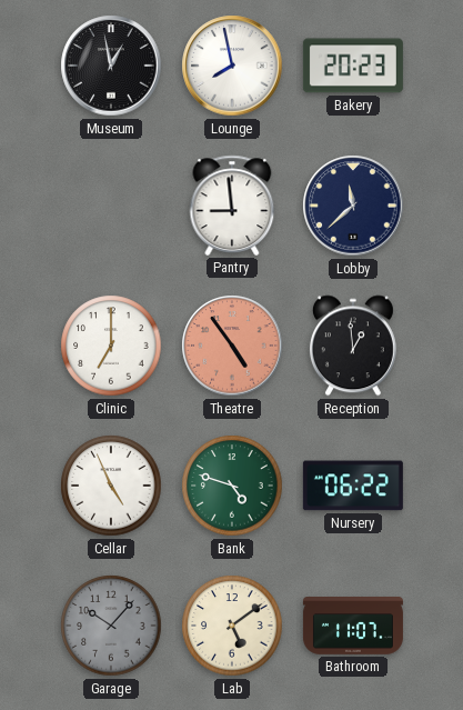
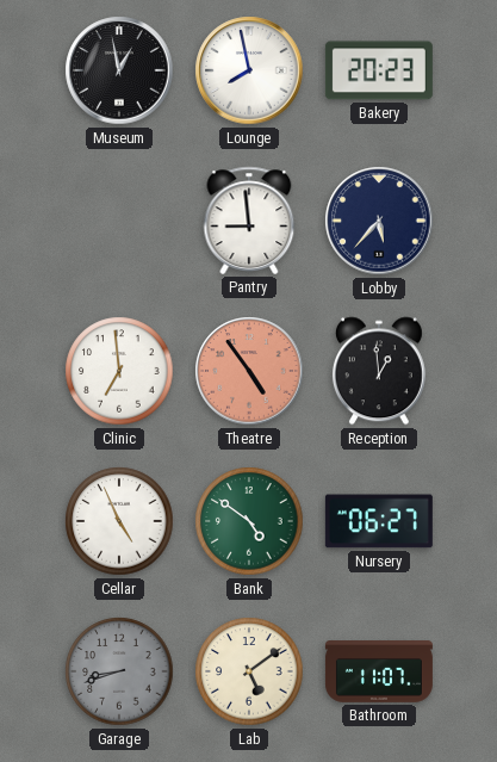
Lobby: 11:38 -> 5:37
Clinic: 7:00 -> 6:59
Bank: 4:48 -> 4:51
Nursery: 06:22 -> 06:27
Garage: 10:07 -> 8:42
